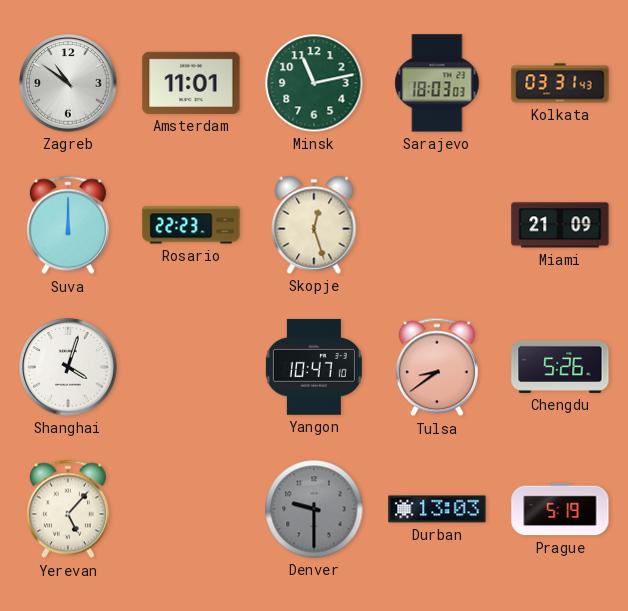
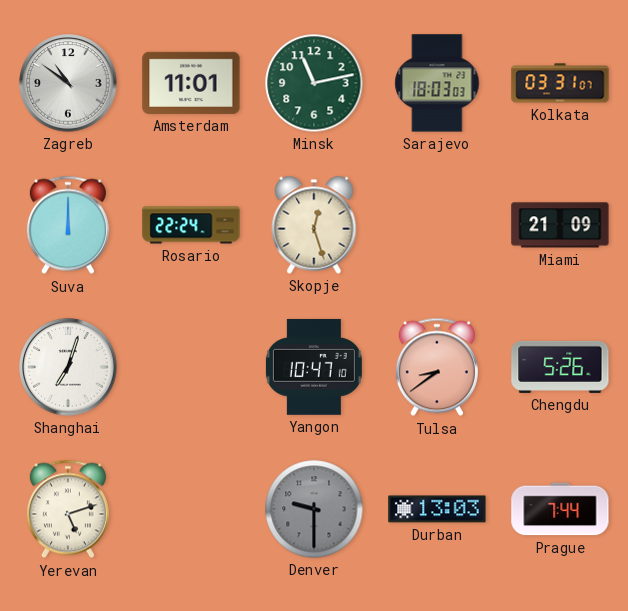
Kolkata: 03:31:43 -> 03:31:07
Rosario: 22:23 -> 22:24
Shanghai: 4:03 -> 7:03
Yerevan: 5:07 -> 5:12
Prague: 5:19 -> 7:44
